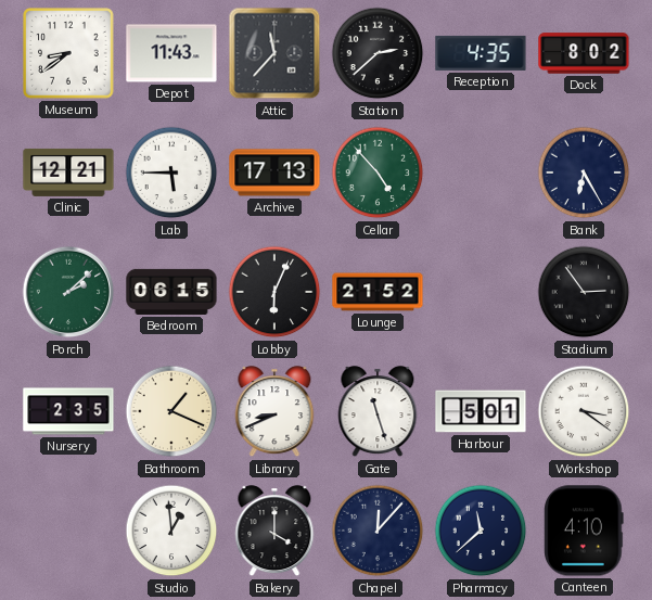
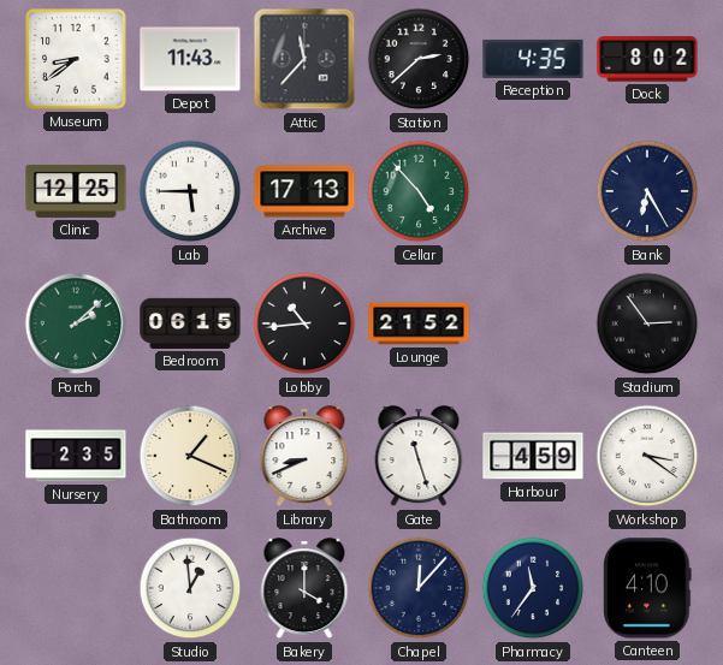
Clinic: 12:21 -> 12:25
Lobby: 6:04 -> 10:44
Harbour: 5:01 -> 4:59
Pharmacy: 11:38 -> 11:36
